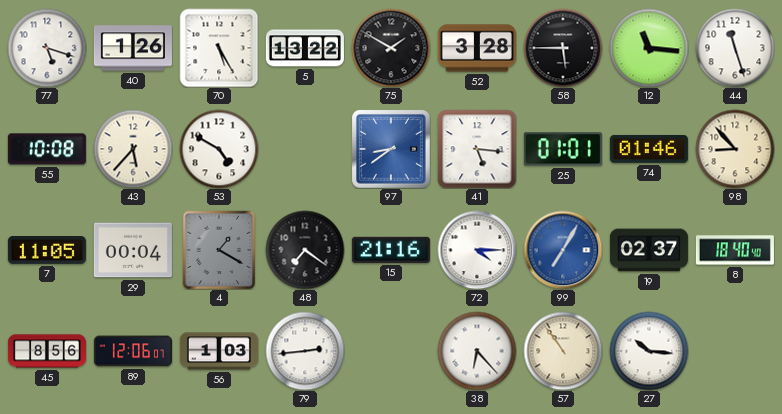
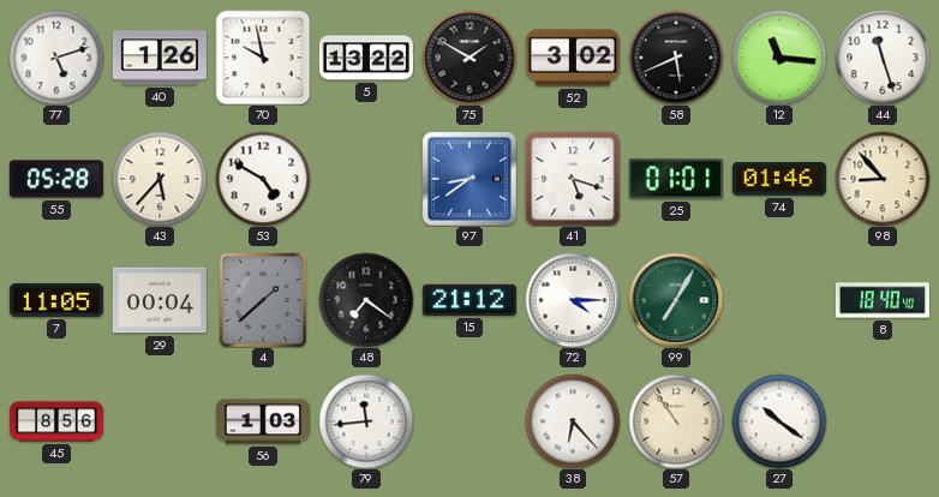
77: 5:18 -> 5:12
70: 5:25 -> 9:58
52: 3:28 -> 3:02
58: 5:45 -> 5:41
55: 10:08 -> 05:28
41: 5:16 -> 5:18
4: 1:20 -> 1:38
15: 21:16 -> 21:12
99 dial: blue -> green
19: 02:37 -> none
89: 12:06 -> none
79: 2:44 -> 11:44
27: 10:16 -> 10:21
